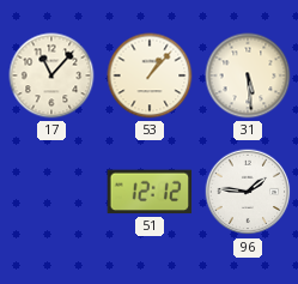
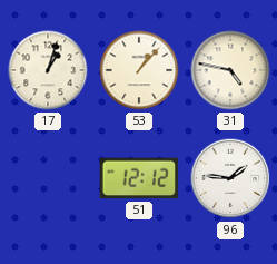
17: 11:07 -> 1:03
31: 5:29 -> 4:47
